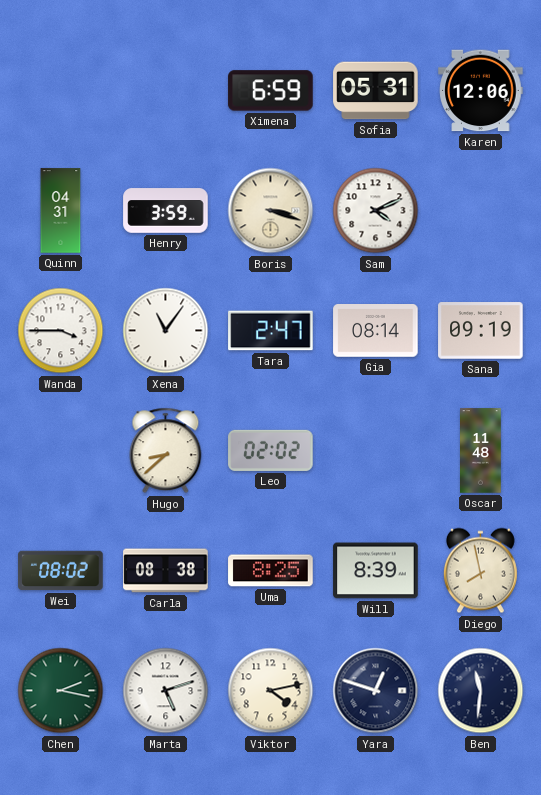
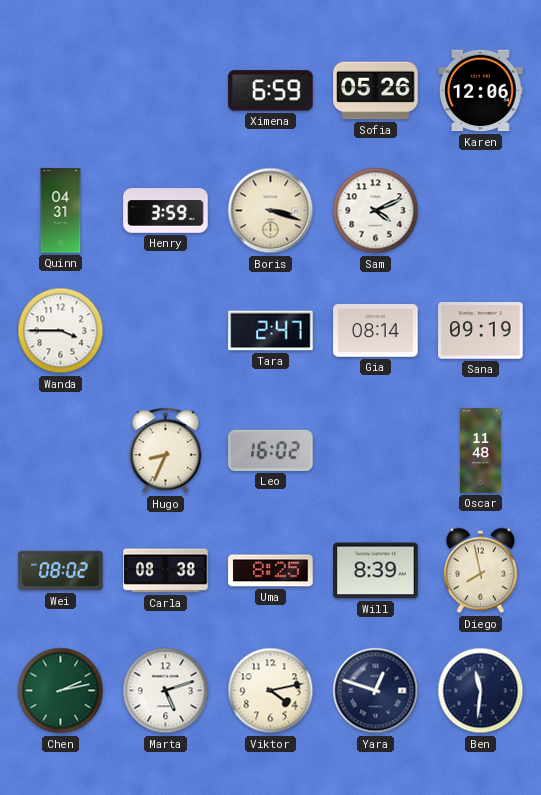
Sofia: 05:31 -> 05:26
Xena: 11:06 -> none
Hugo: 8:38 -> 8:34
Leo: 02:02 -> 16:02
Chen: 2:17 -> 2:13
